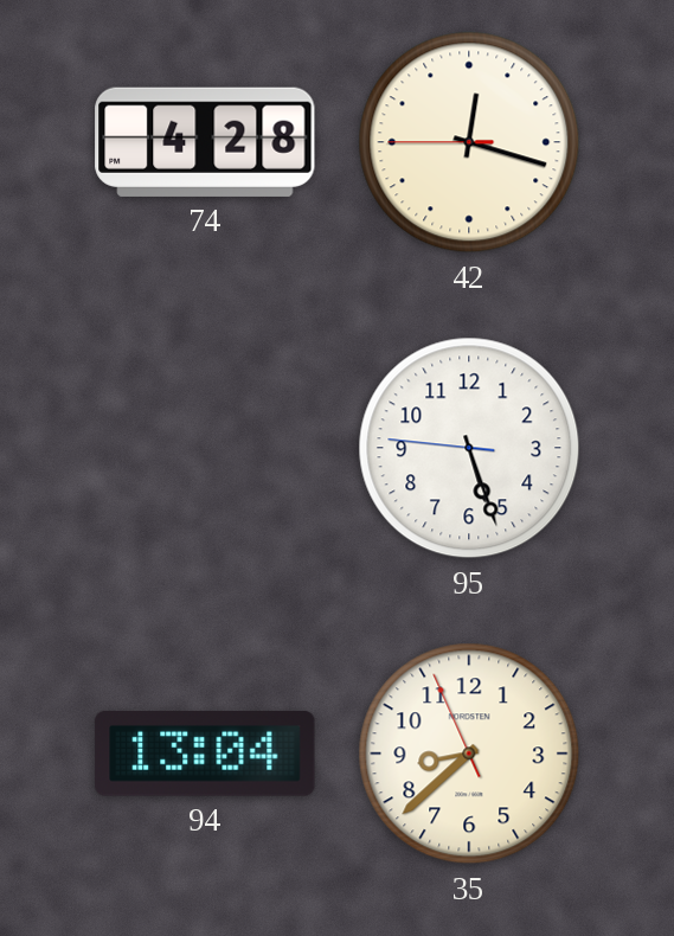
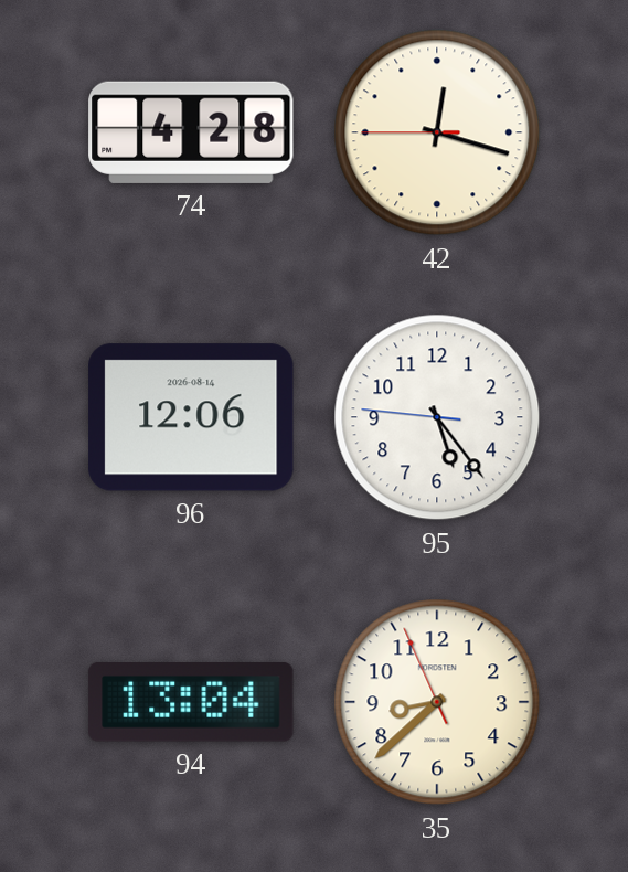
96: none -> 12:06
95: 5:26 -> 5:23
